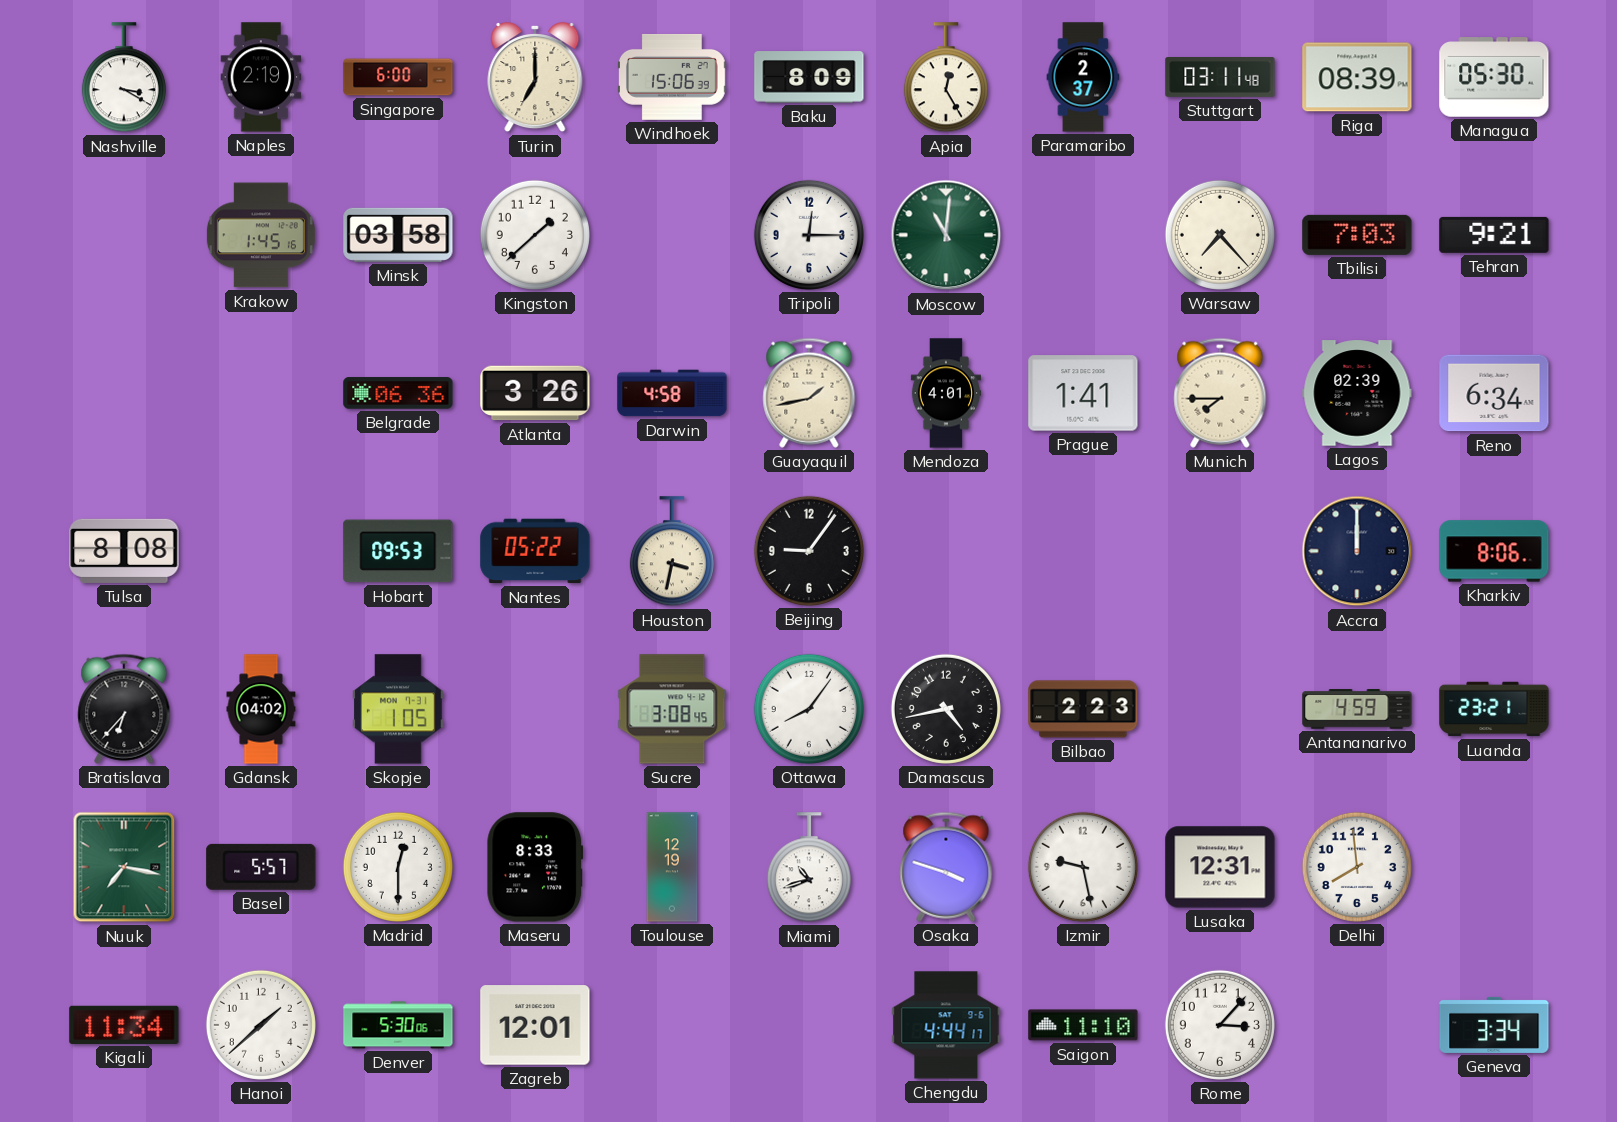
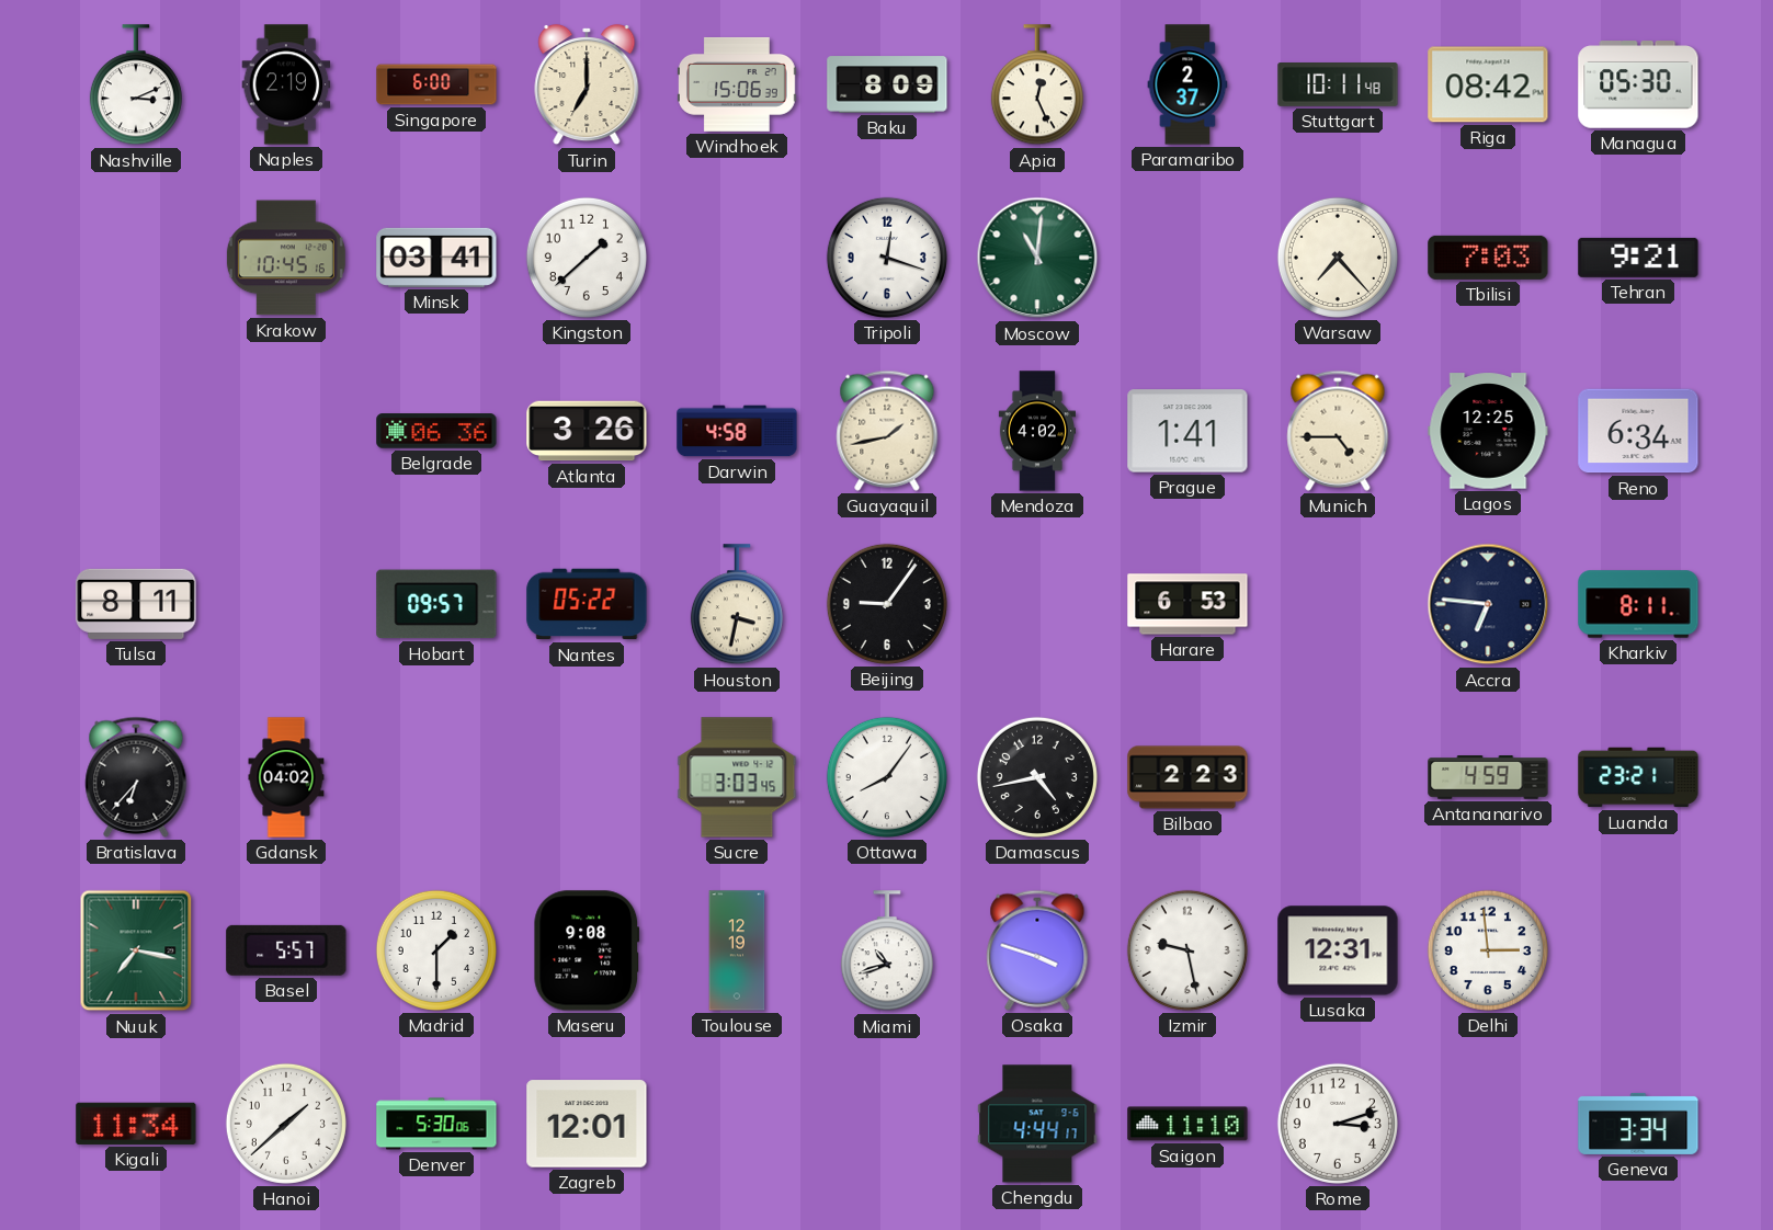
Nashville: 3:20 -> 3:11
Apia: 12:25 -> 12:26
Stuttgart: 03:11 -> 10:11
Riga: 08:39 -> 08:42
Krakow: 1:45 -> 10:45
Minsk: 03:58 -> 03:41
Tripoli: 12:15 -> 12:18
Mendoza: 4:01 -> 4:02
Munich: 7:45 -> 4:45
Lagos: 02:39 -> 12:25
Tulsa: 8:08 -> 8:11
Hobart: 09:53 -> 09:57
Harare: none -> 6:53
Accra: 12:00 -> 6:46
Kharkiv: 8:06 -> 8:11
Skopje: 1:05 -> none
Sucre: 3:08 -> 3:03
Madrid: 12:30 -> 1:30
Maseru: 8:33 -> 9:08
Delhi: 7:59 -> 2:59
Rome: 3:07 -> 3:12
